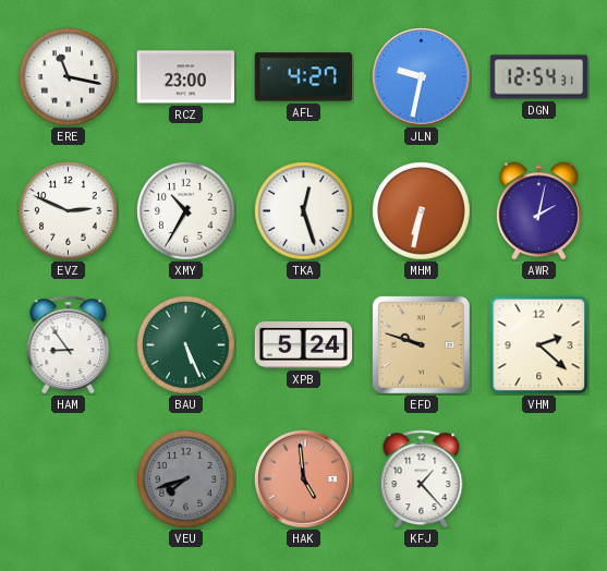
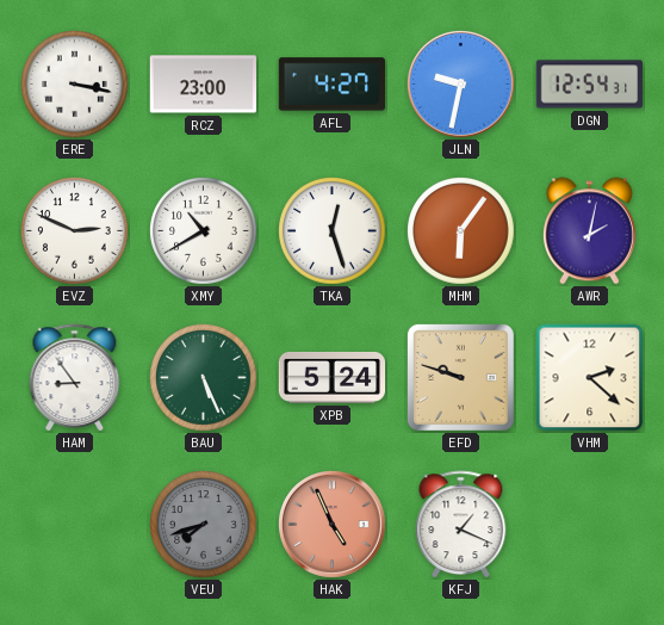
ERE: 11:17 -> 3:17
XMY: 10:35 -> 10:40
MHM: 6:32 -> 6:06
HAK: 4:59 -> 4:56
KFJ: 1:23 -> 1:19
